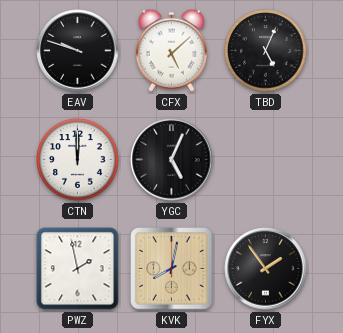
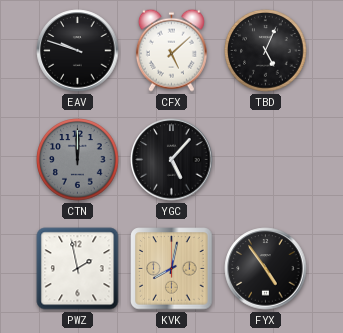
CTN dial: white -> grey
YGC: 5:04 -> 5:07
FYX: 1:54 -> 4:54
